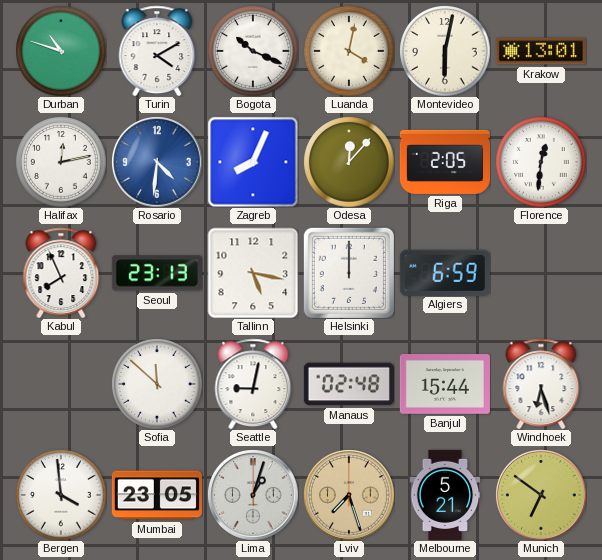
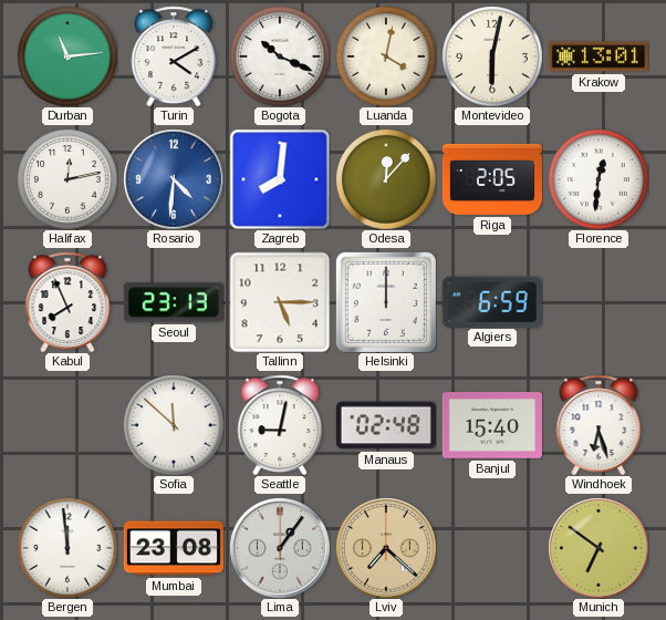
Durban: 10:48 -> 11:14
Zagreb: 8:04 -> 8:01
Tallinn: 5:17 -> 5:15
Banjul: 15:44 -> 15:40
Bergen: 3:59 -> 11:59
Mumbai: 23:05 -> 23:08
Lima: 1:03 -> 1:06
Lviv: 7:27 -> 7:22
Melbourne: 5:21 -> none
